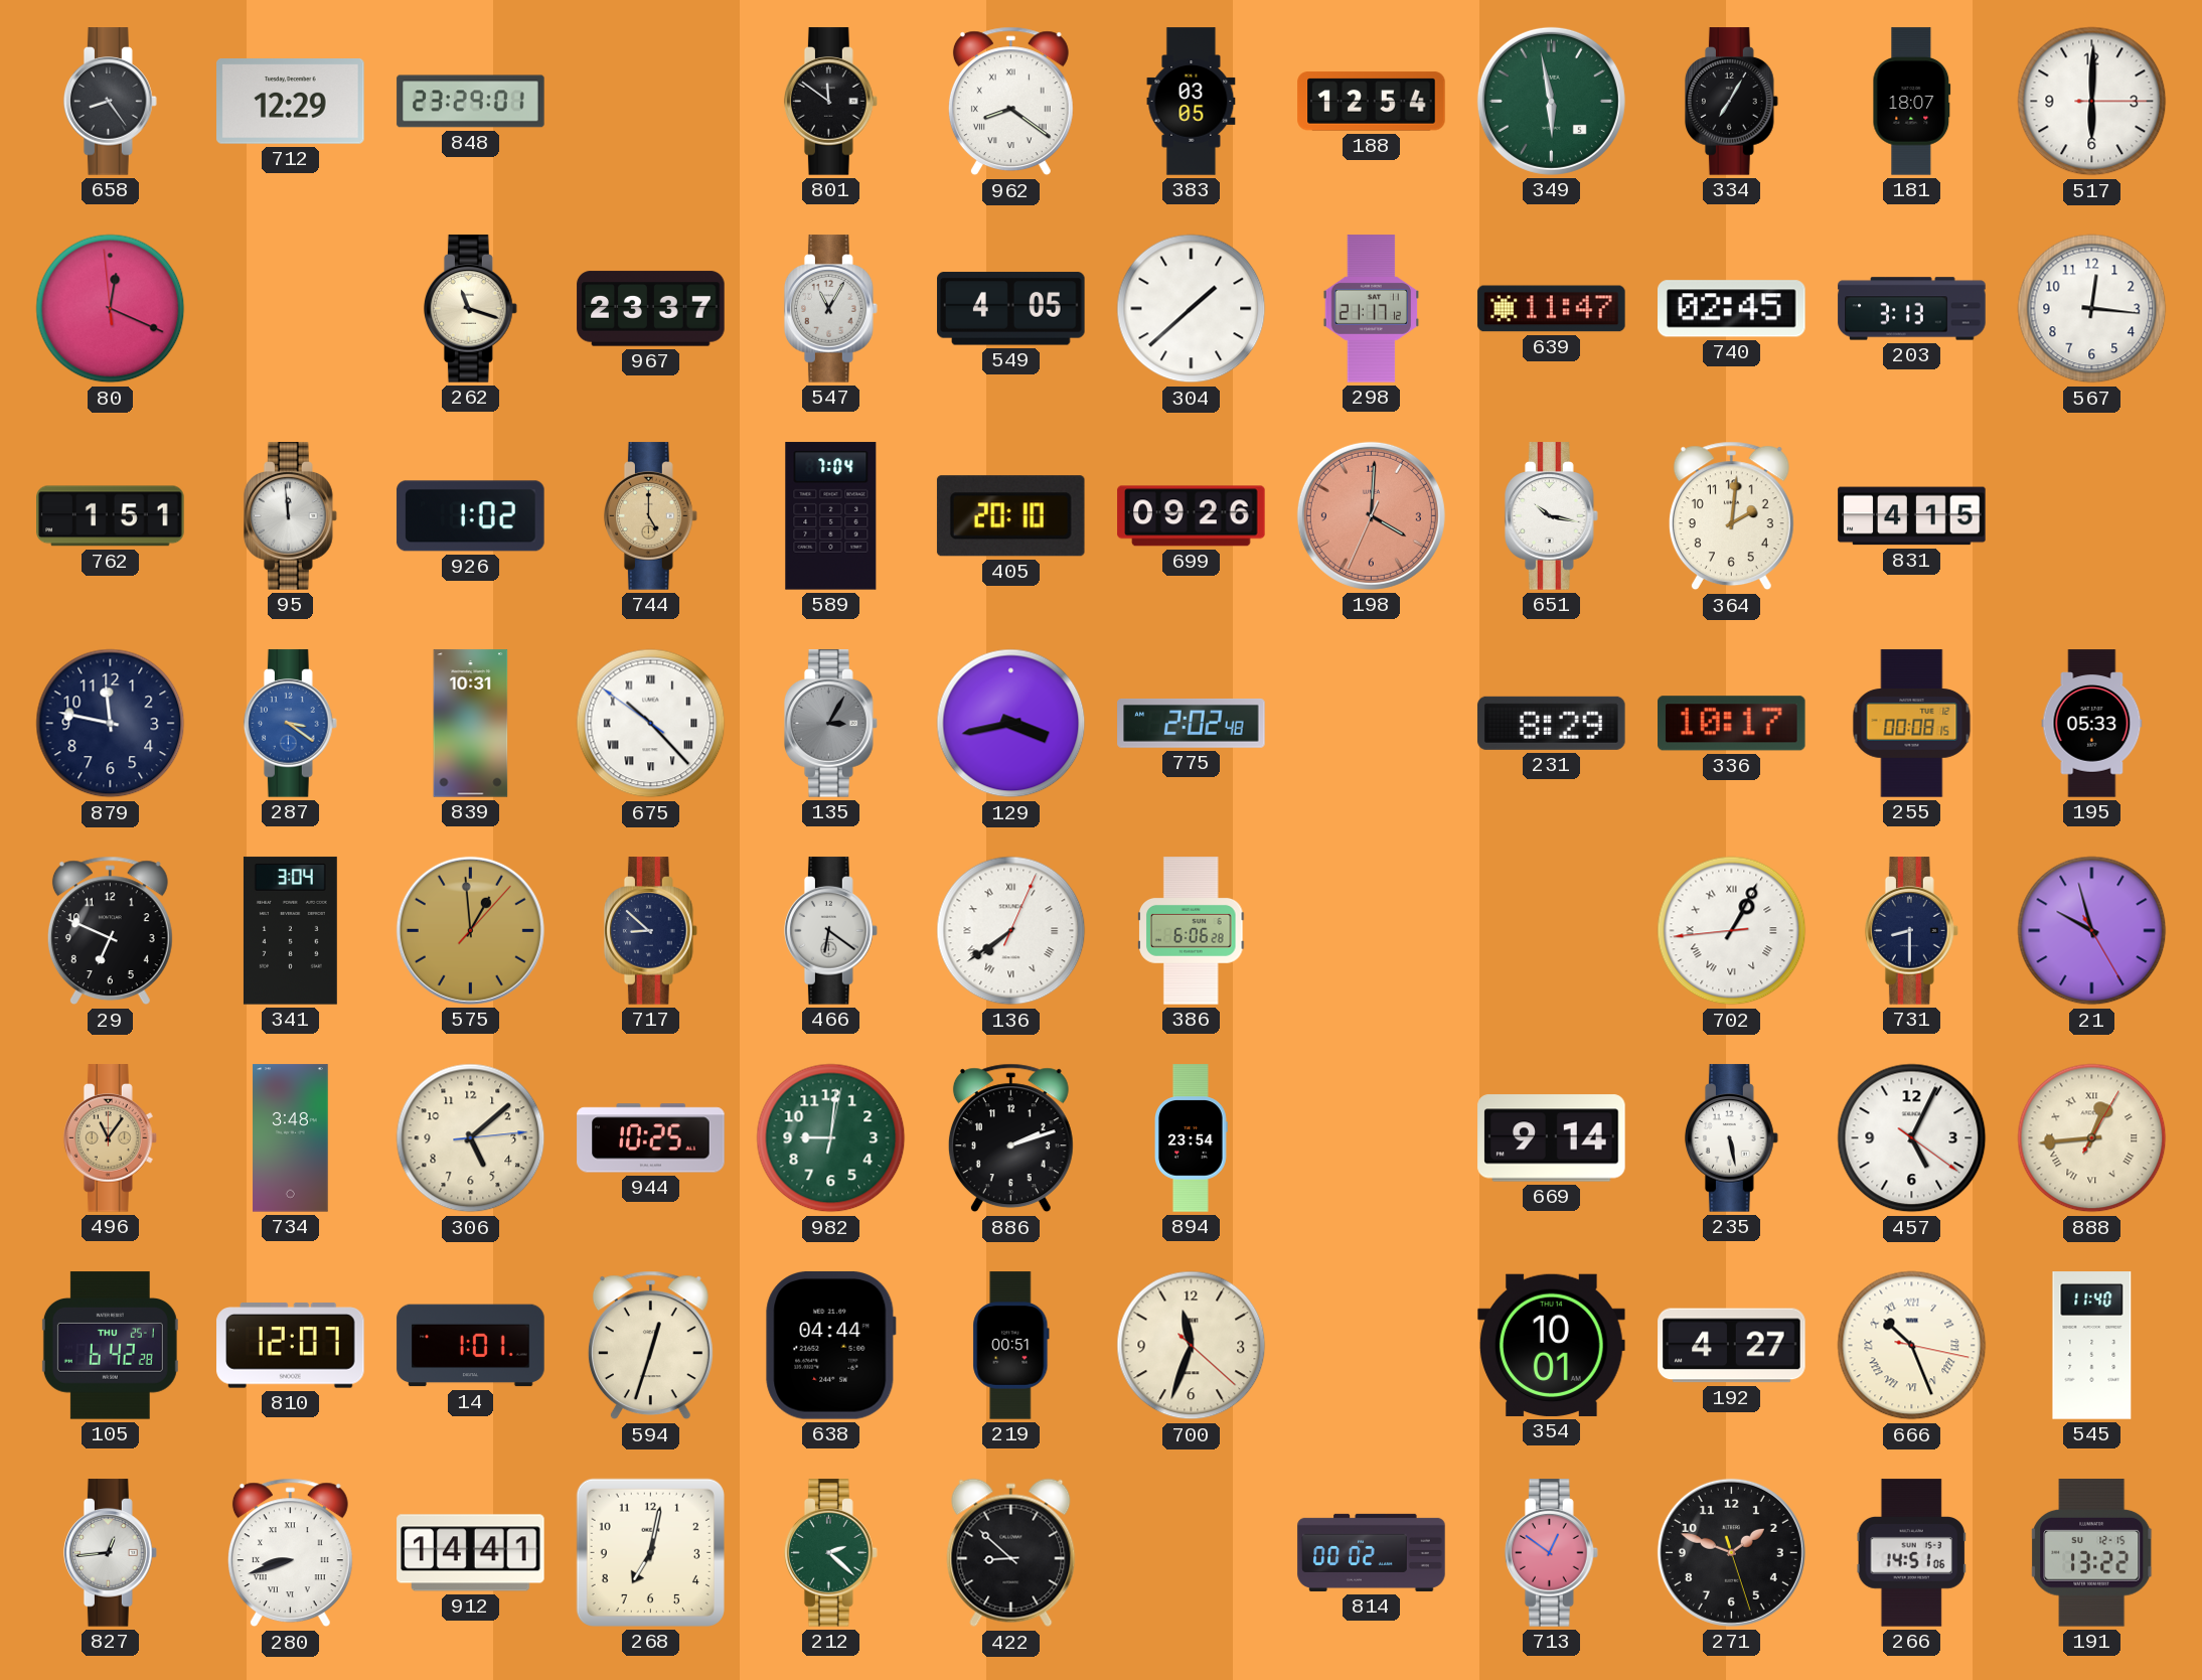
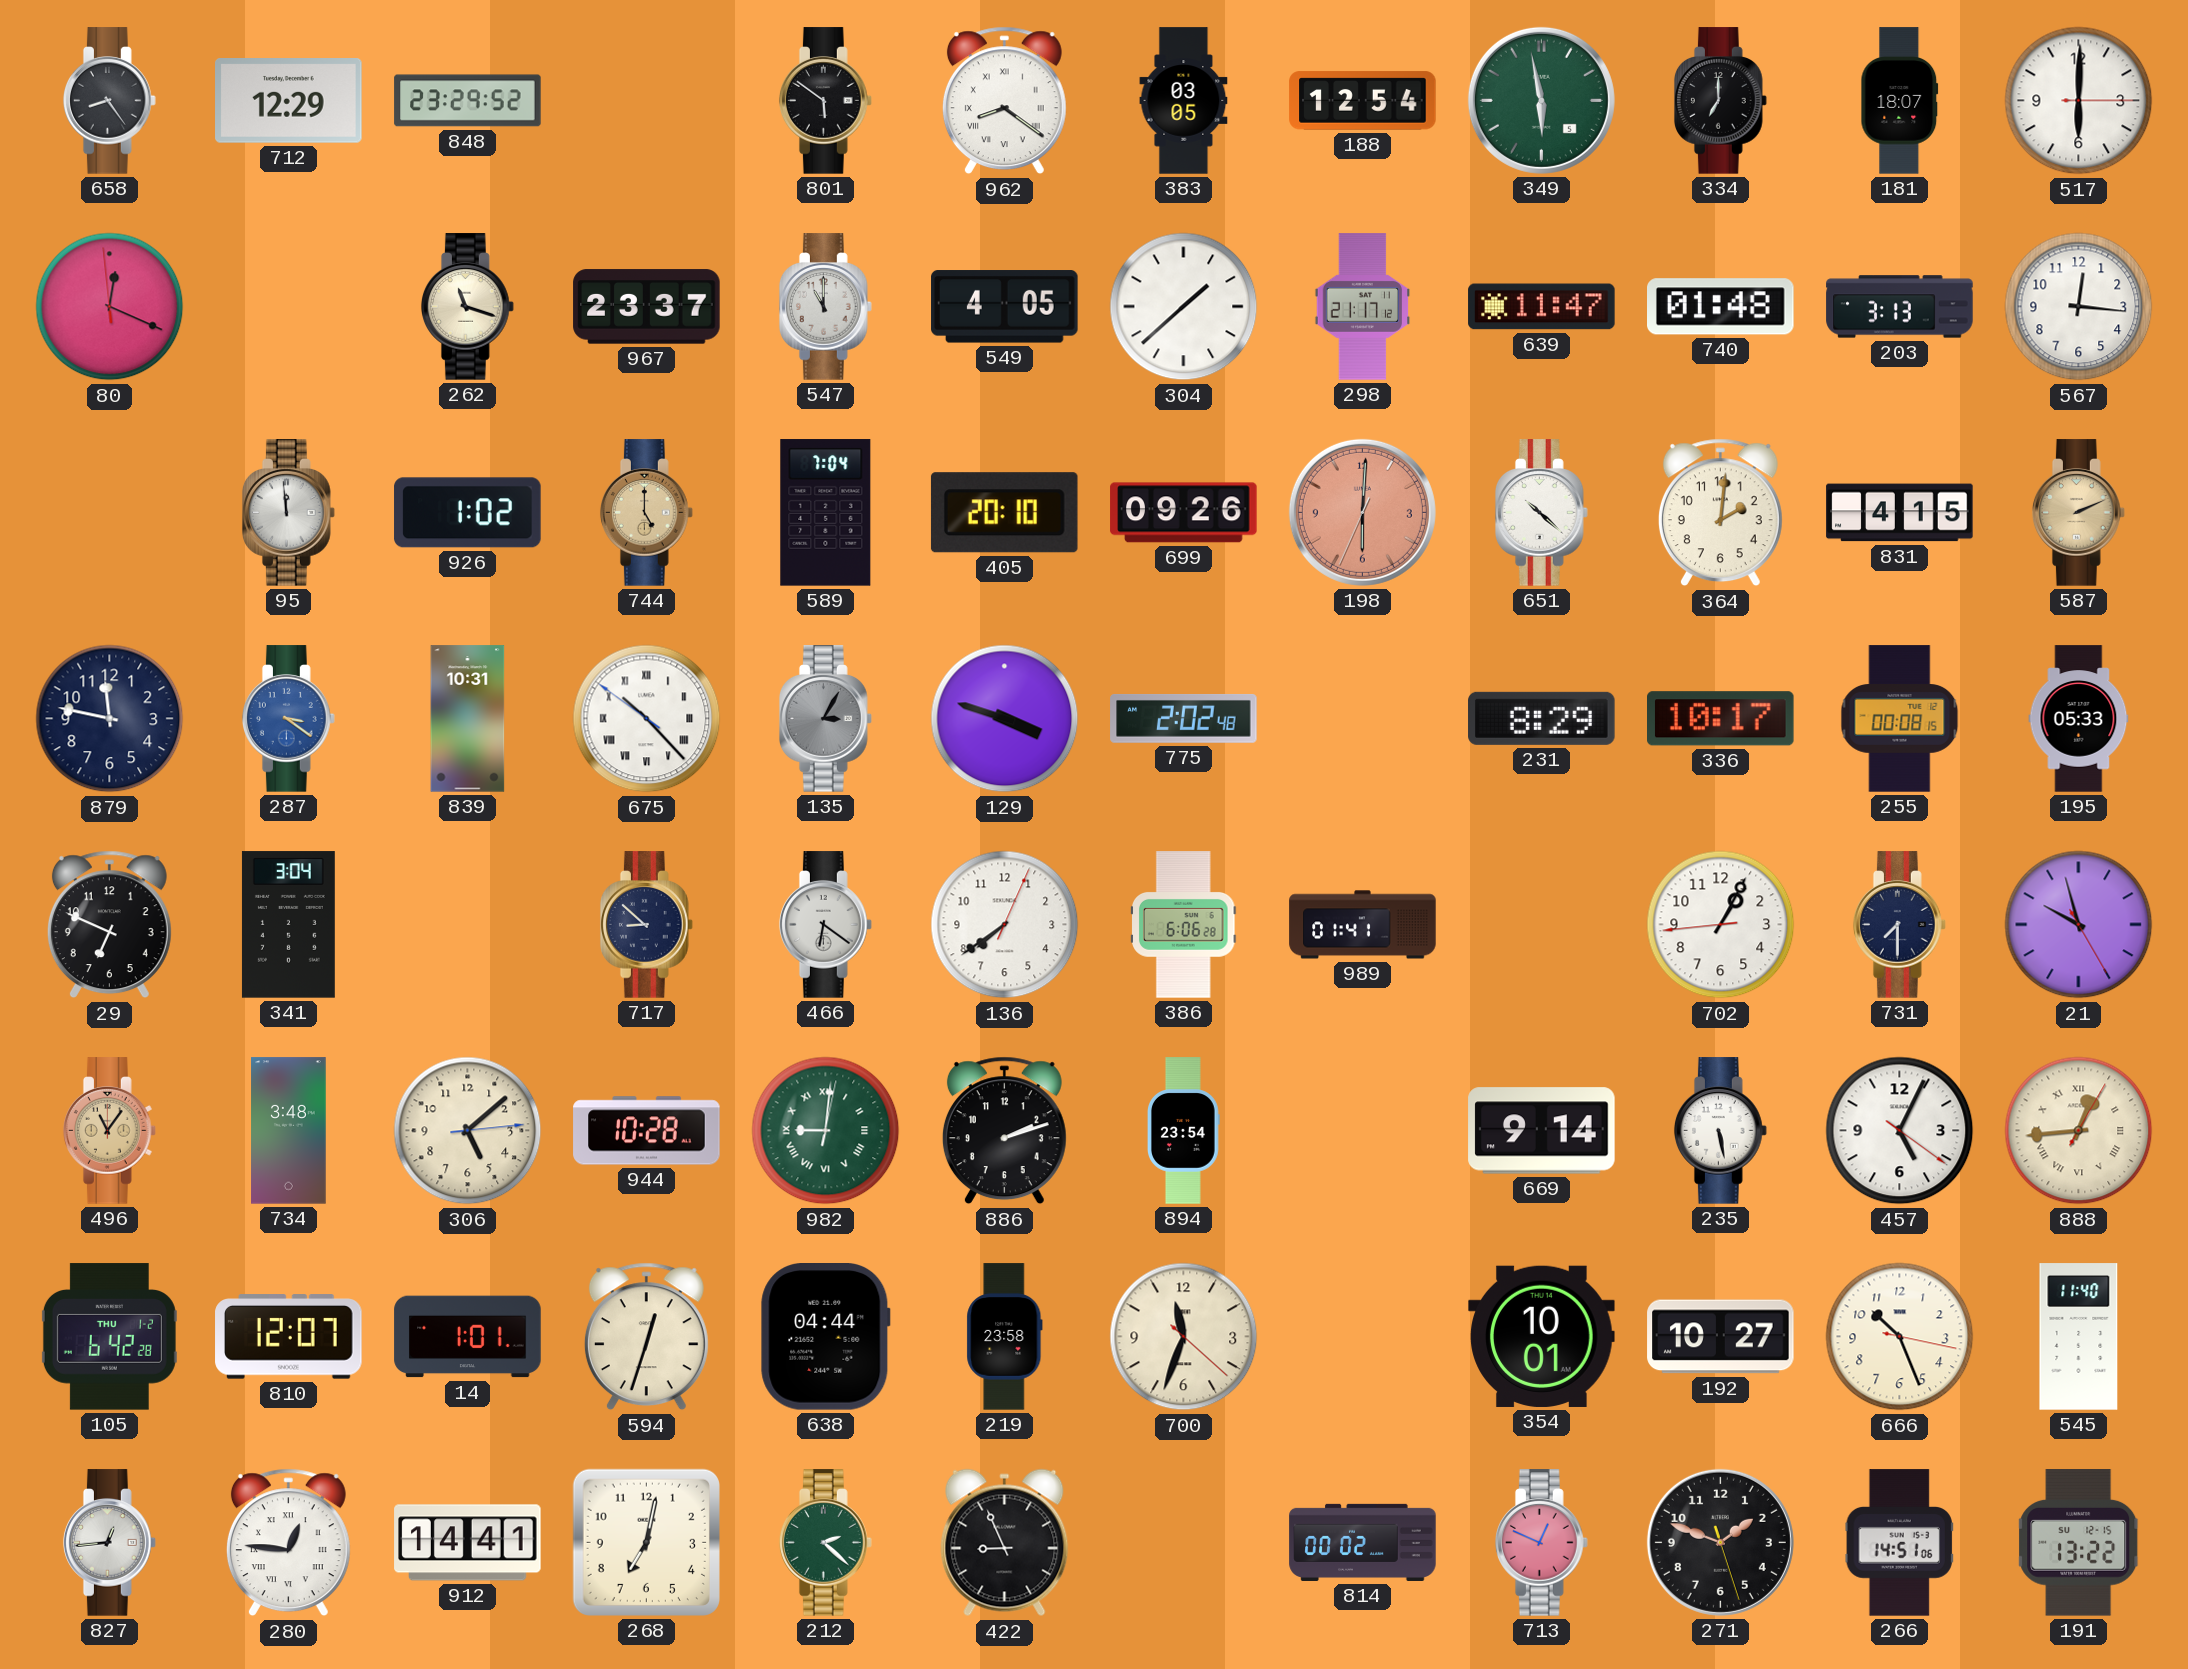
848: 23:29:01 -> 23:29:52
801: 11:51 -> 5:51
334: 7:05 -> 7:00
547: 11:05 -> 11:00
740: 02:45 -> 01:48
762: 1:51 -> none
198: 4:00 -> 6:00
651: 10:17 -> 10:22
587: none -> 2:11
129: 3:43 -> 3:48
575: 12:59 -> none
136 numerals: Roman -> Arabic
989: none -> 01:41
702 numerals: Roman -> Arabic
731: 8:30 -> 7:30
944: 10:25 -> 10:28
982 numerals: Arabic -> Roman
105 date: THU 25-1 -> THU 1-2
219: 00:51 -> 23:58
192: 4:27 -> 10:27
666 numerals: Roman -> Arabic
280: 8:42 -> 12:46
422: 8:52 -> 8:56
713: 12:51 -> 12:49
